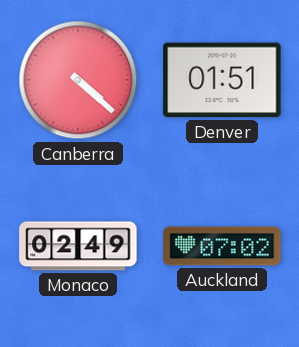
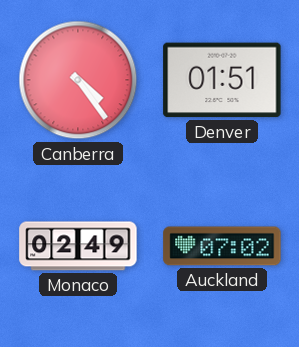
Canberra: 4:22 -> 4:24
